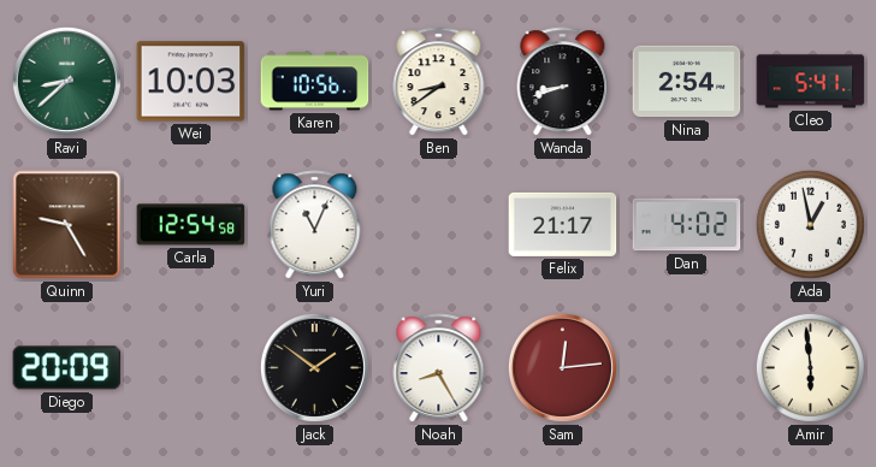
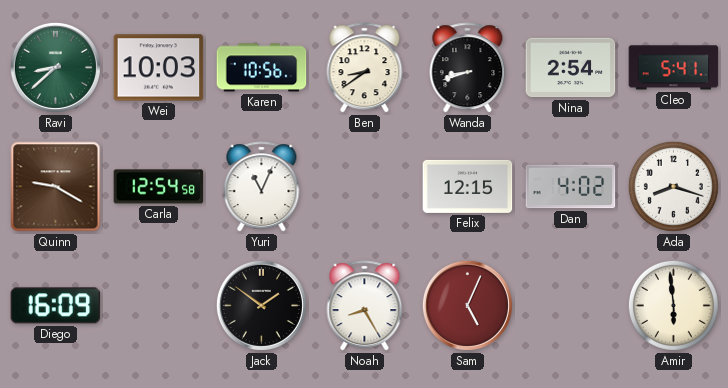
Quinn: 9:25 -> 9:20
Felix: 21:17 -> 12:15
Ada: 12:58 -> 8:18
Diego: 20:09 -> 16:09
Sam: 12:14 -> 5:04
